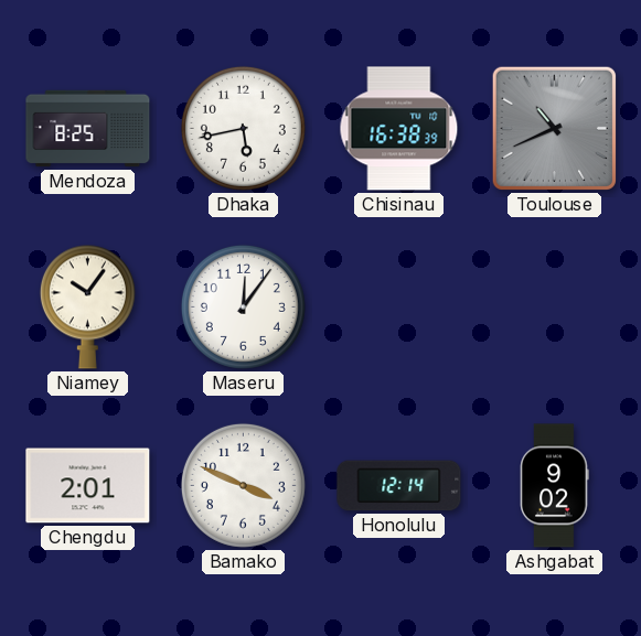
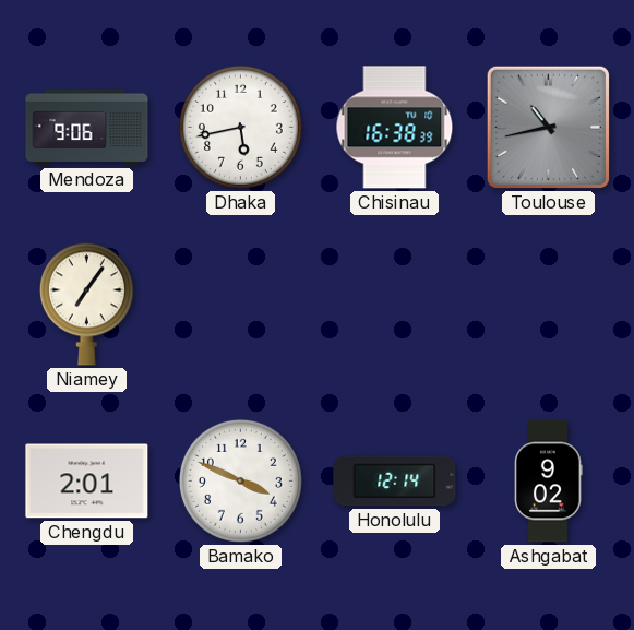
Mendoza: 8:25 -> 9:06
Toulouse: 10:41 -> 10:43
Niamey: 10:06 -> 7:06
Maseru: 12:06 -> none
